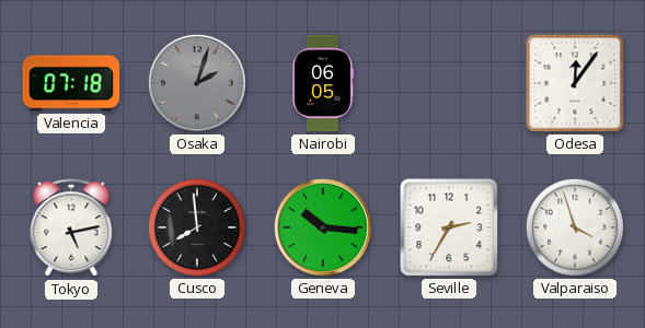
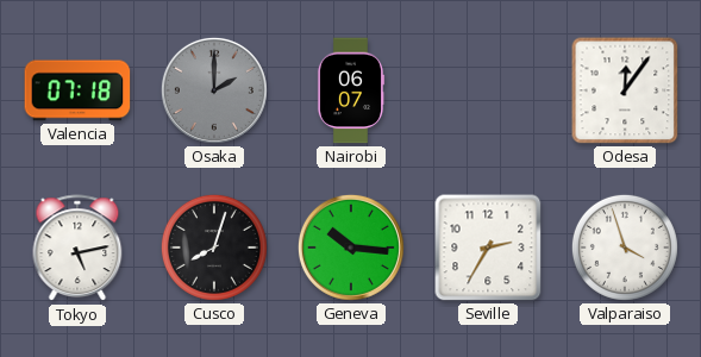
Osaka: 2:03 -> 2:00
Nairobi: 06:05 -> 06:07
Cusco: 7:59 -> 8:03
